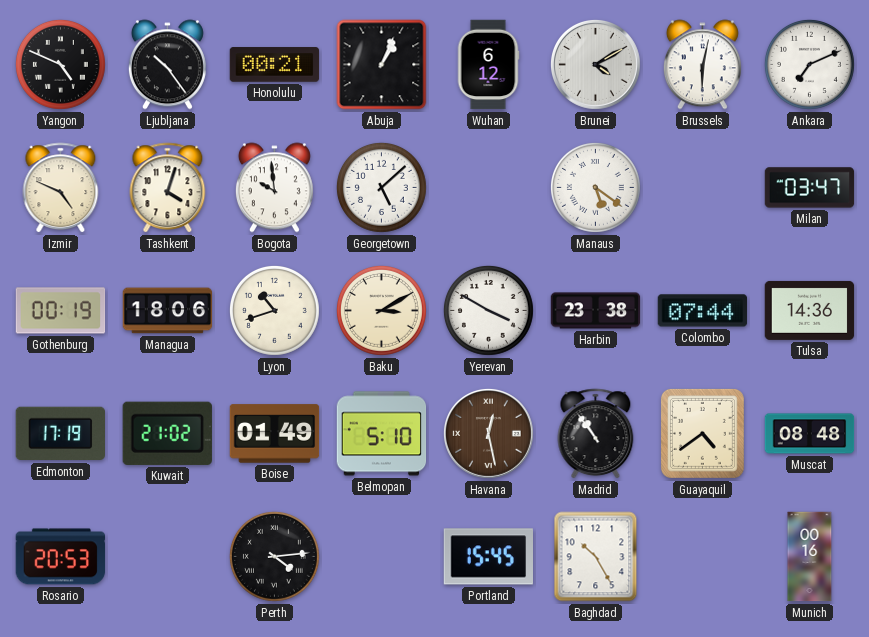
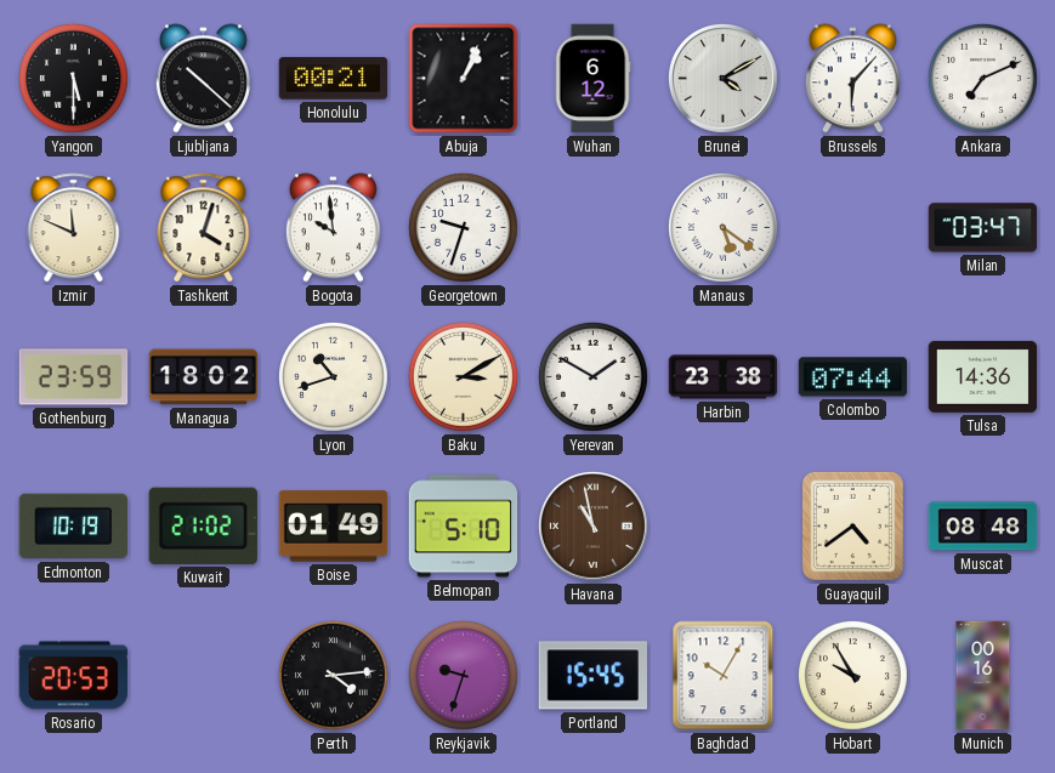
Yangon: 4:49 -> 5:30
Ljubljana: 10:24 -> 10:22
Brussels: 6:02 -> 6:07
Izmir: 4:49 -> 11:49
Georgetown: 5:08 -> 9:33
Gothenburg: 00:19 -> 23:59
Managua: 18:06 -> 18:02
Yerevan: 3:50 -> 1:50
Edmonton: 17:19 -> 10:19
Havana: 12:28 -> 10:58
Madrid: 10:54 -> none
Reykjavik: none -> 9:33
Baghdad: 10:25 -> 10:05
Hobart: none -> 9:55
